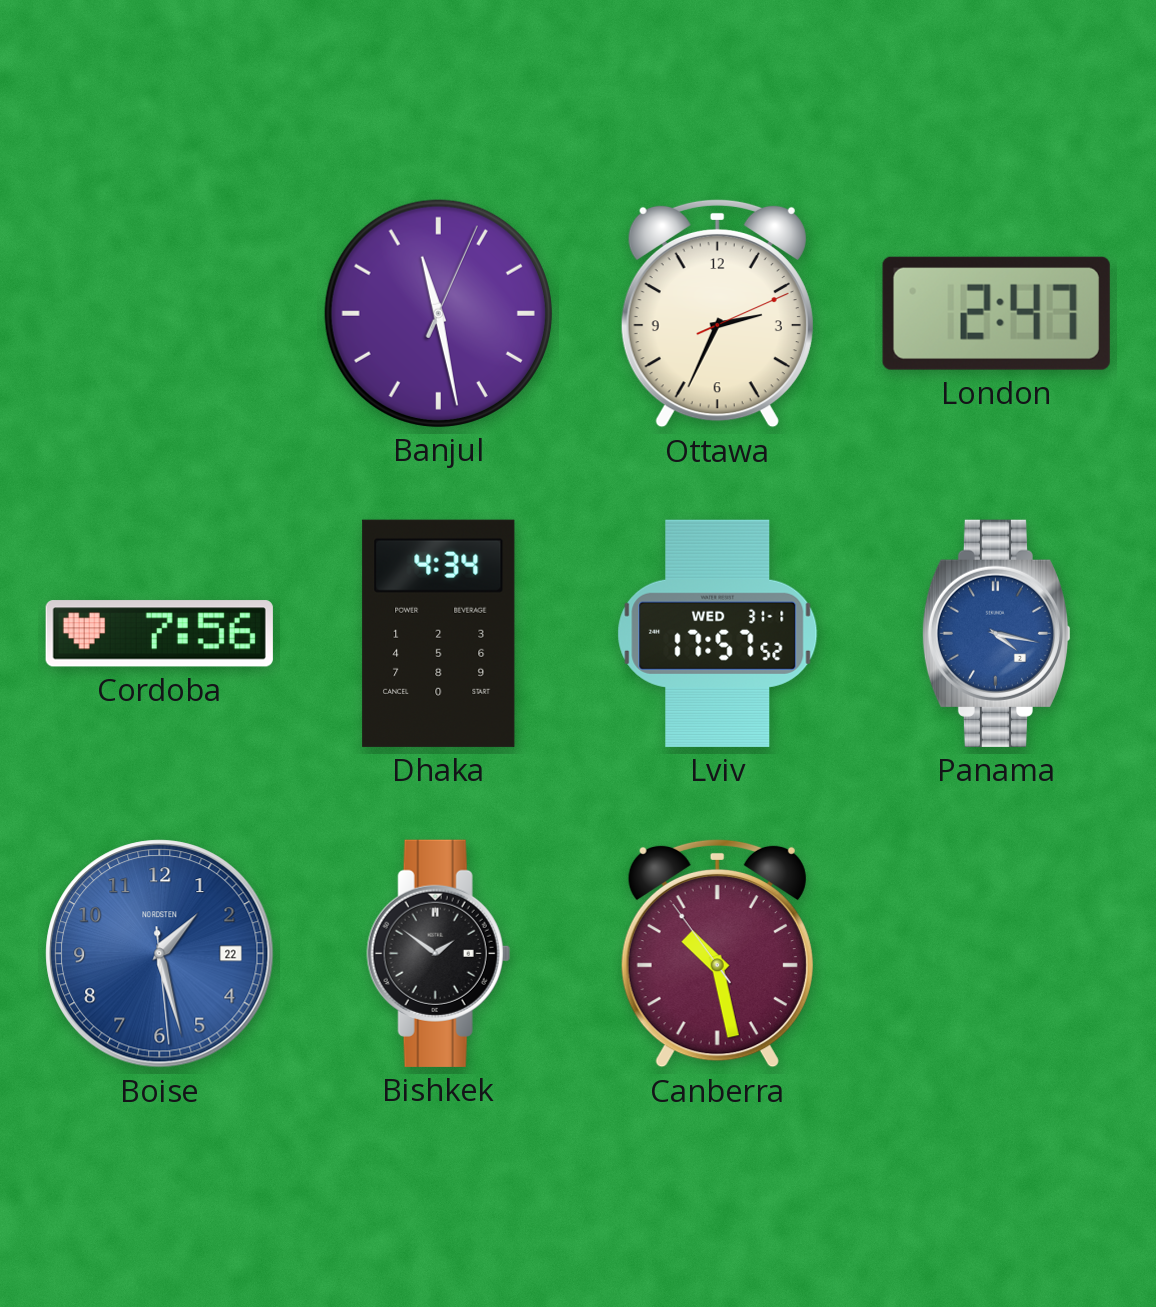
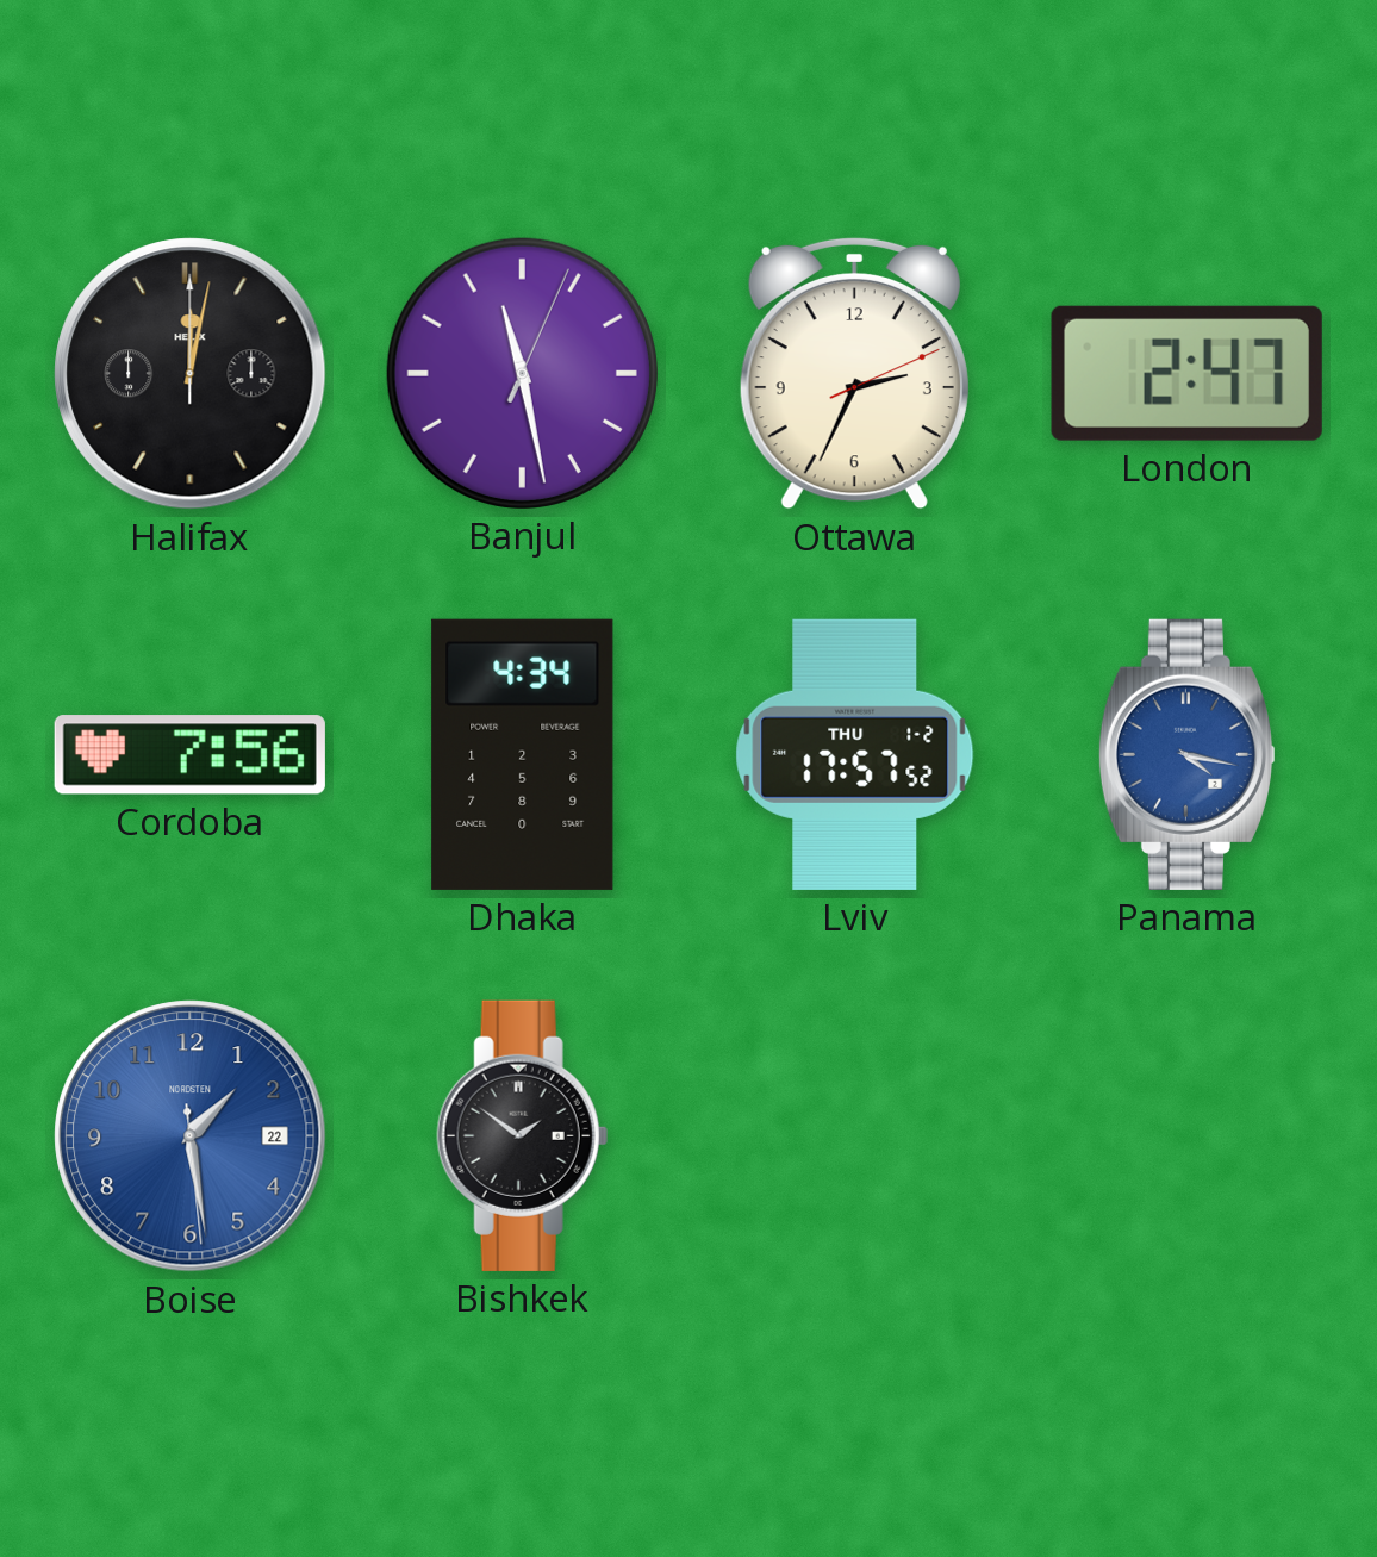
Halifax: none -> 12:02
Lviv date: WED 31-1 -> THU 1-2
Boise: 1:27 -> 1:28
Canberra: 10:27 -> none
